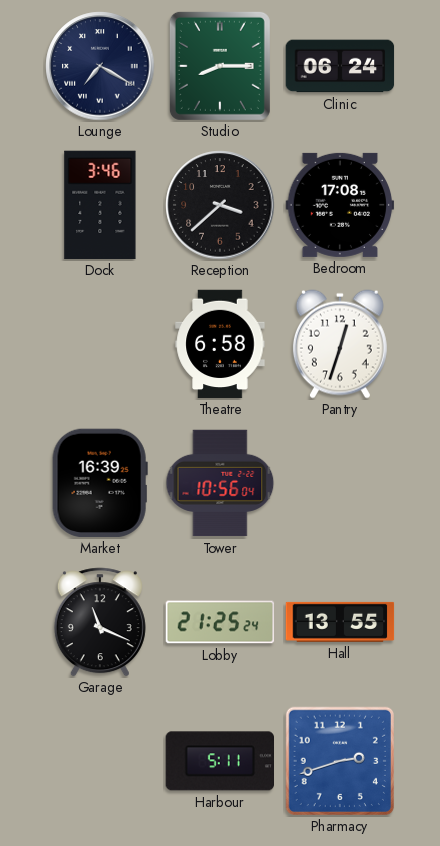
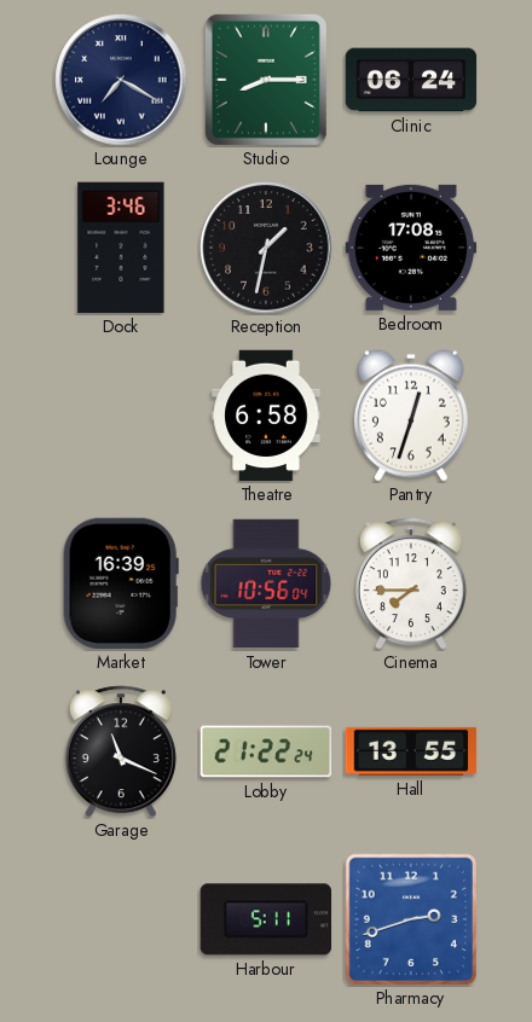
Reception: 3:38 -> 1:32
Cinema: none -> 7:45
Lobby: 21:25 -> 21:22
